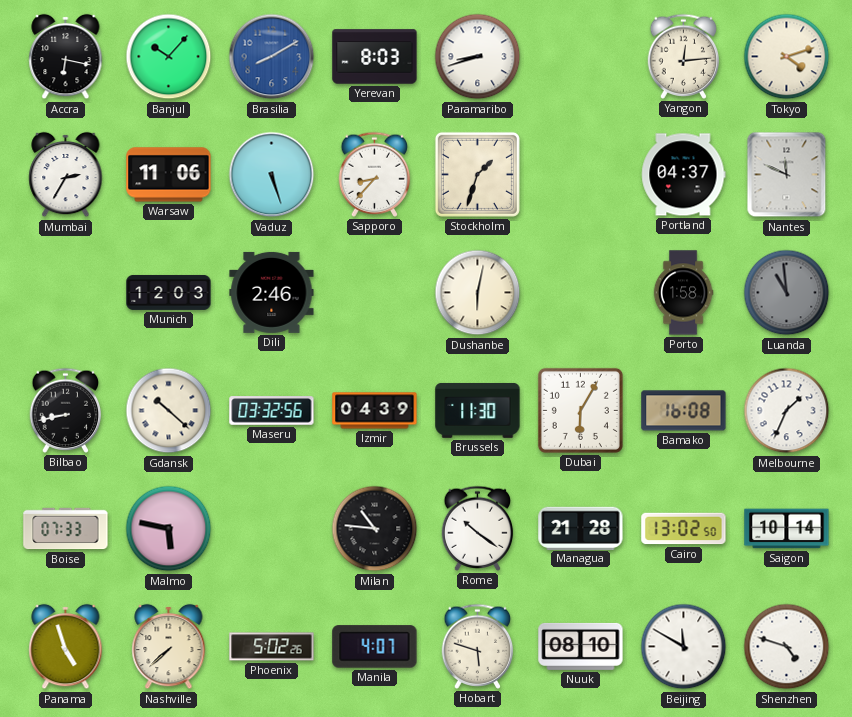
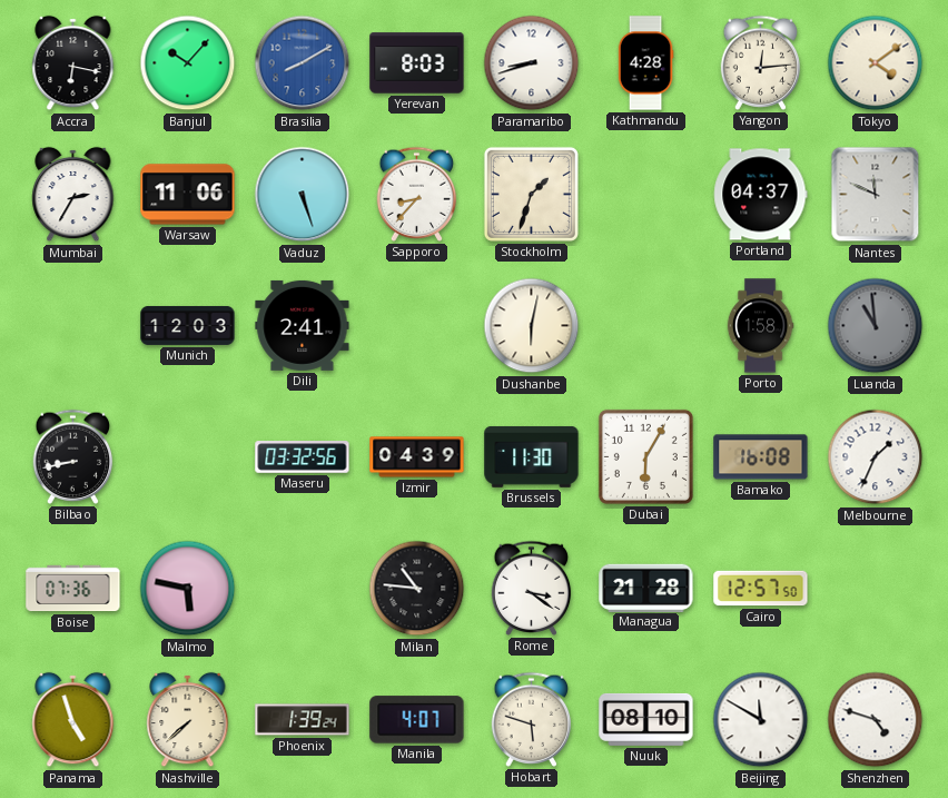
Kathmandu: none -> 4:28
Tokyo: 4:12 -> 4:09
Dili: 2:46 -> 2:41
Gdansk: 10:22 -> none
Boise: 07:33 -> 07:36
Rome: 10:21 -> 3:21
Cairo: 13:02 -> 12:57
Saigon: 10:14 -> none
Phoenix: 5:02 -> 1:39
